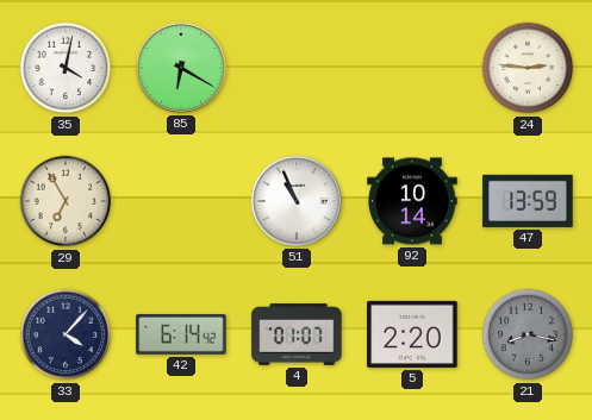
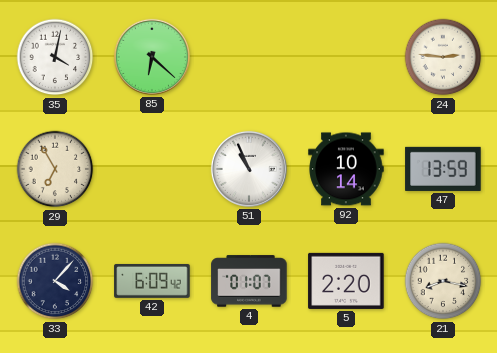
85: 6:20 -> 6:22
42: 6:14 -> 6:09
21 dial: grey -> cream
